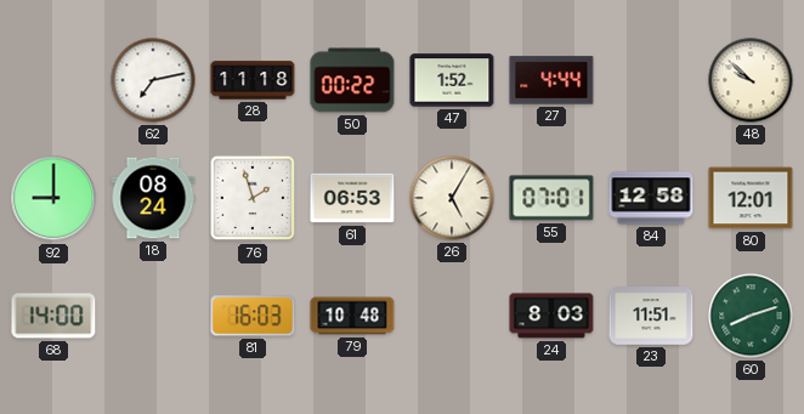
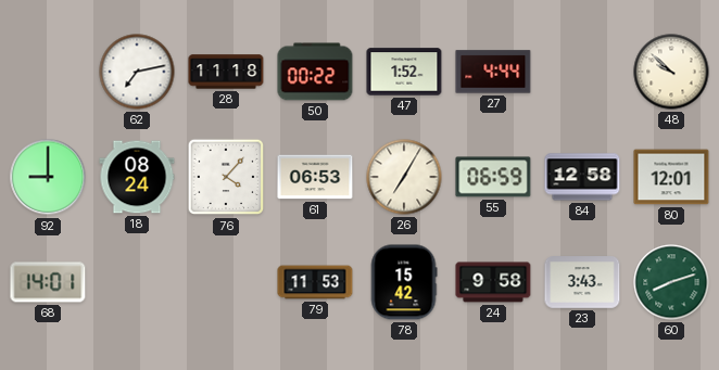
76: 1:57 -> 4:07
26: 5:05 -> 7:05
55: 07:01 -> 06:59
68: 14:00 -> 14:01
81: 16:03 -> none
79: 10:48 -> 11:53
78: none -> 15:42
24: 8:03 -> 9:58
23: 11:51 -> 3:43
